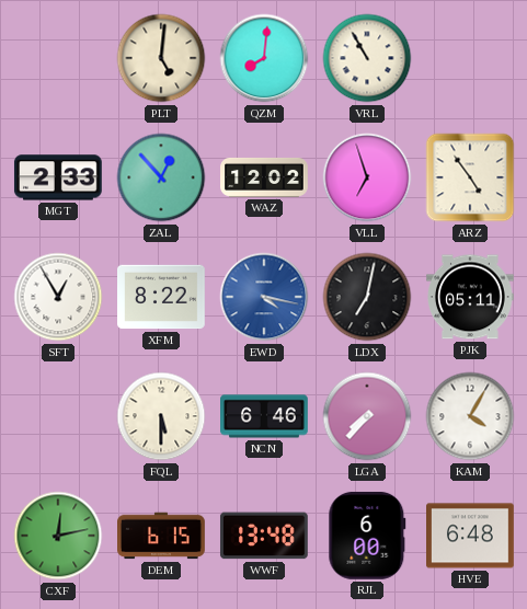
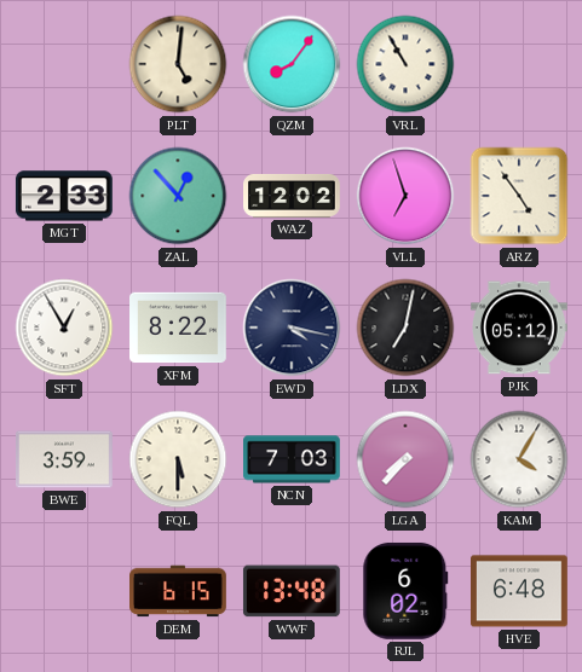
QZM: 8:01 -> 8:06
EWD dial: blue -> navy
PJK: 05:11 -> 05:12
BWE: none -> 3:59
NCN: 6:46 -> 7:03
CXF: 12:13 -> none
RJL: 6:00 -> 6:02
